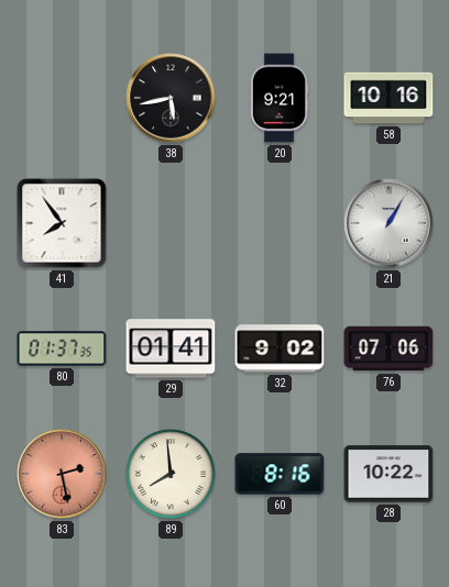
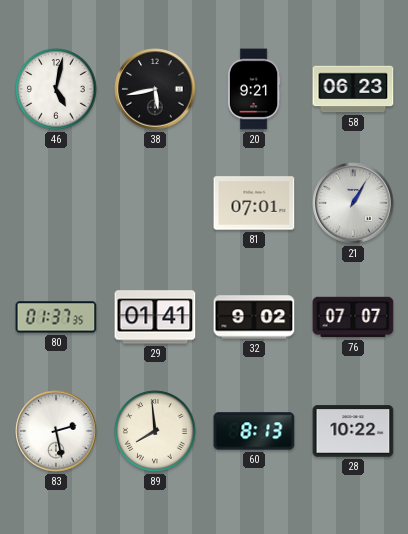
46: none -> 5:02
58: 10:16 -> 06:23
41: 7:54 -> none
81: none -> 07:01
76: 07:06 -> 07:07
83 dial: salmon -> white
60: 8:16 -> 8:13
